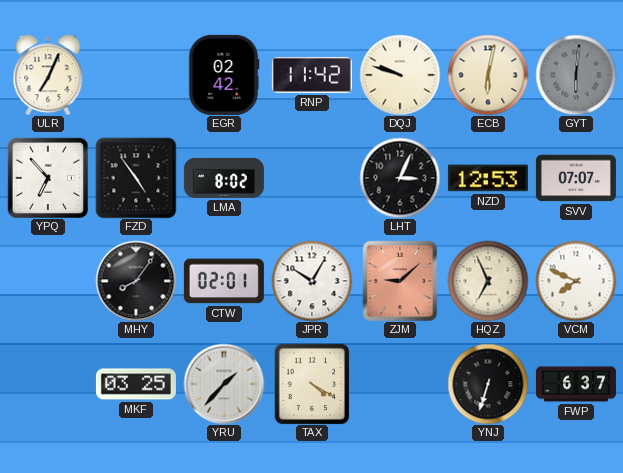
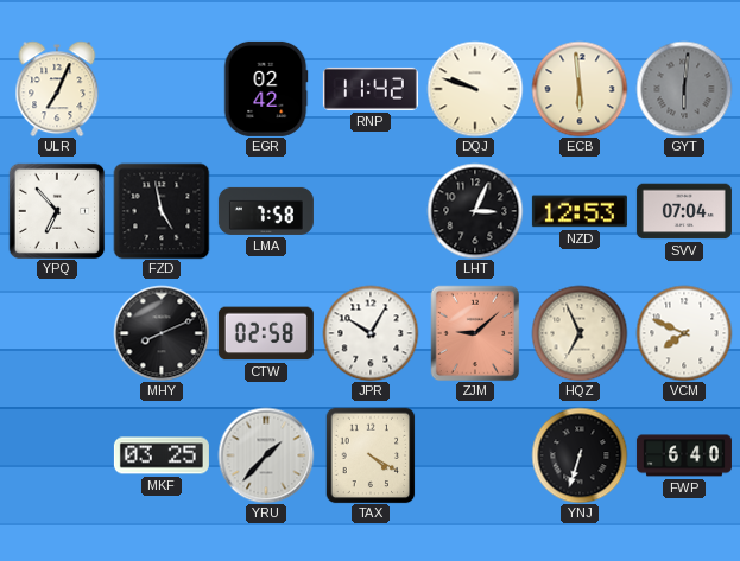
ECB: 6:02 -> 5:59
FZD: 4:54 -> 4:58
LMA: 8:02 -> 7:58
SVV: 07:07 -> 07:04
MHY: 8:06 -> 8:11
CTW: 02:01 -> 02:58
FWP: 6:37 -> 6:40
